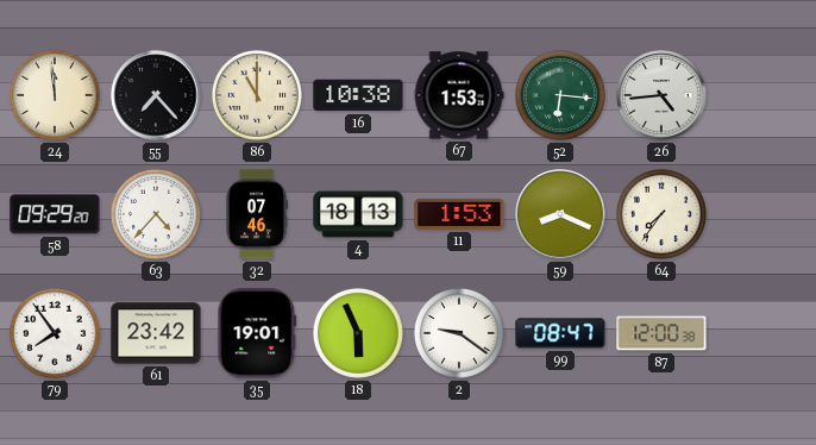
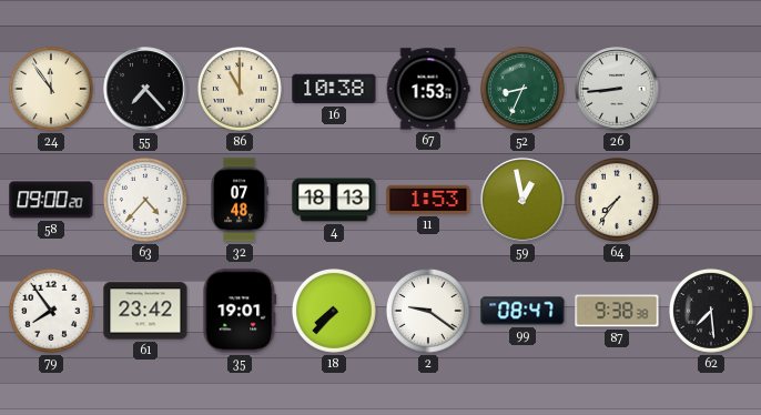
24: 11:59 -> 11:54
52: 6:16 -> 8:34
26: 4:44 -> 8:44
58: 09:29 -> 09:00
32: 07:46 -> 07:48
59: 8:19 -> 12:58
18: 5:56 -> 7:37
87: 12:00 -> 9:38
62: none -> 7:29
